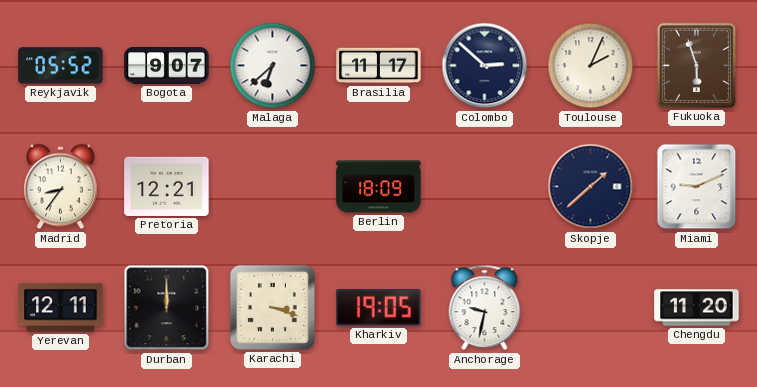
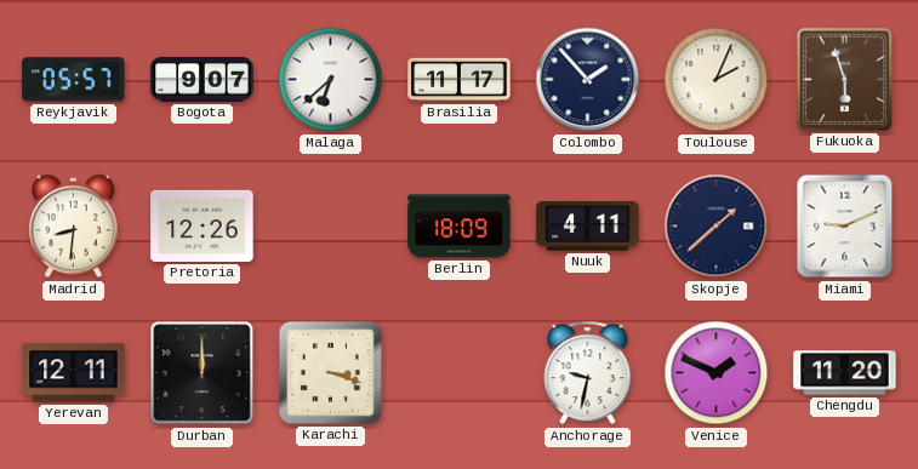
Reykjavik: 05:52 -> 05:57
Colombo: 2:52 -> 1:53
Madrid: 8:36 -> 8:31
Pretoria: 12:21 -> 12:26
Nuuk: none -> 4:11
Kharkiv: 19:05 -> none
Venice: none -> 1:49
